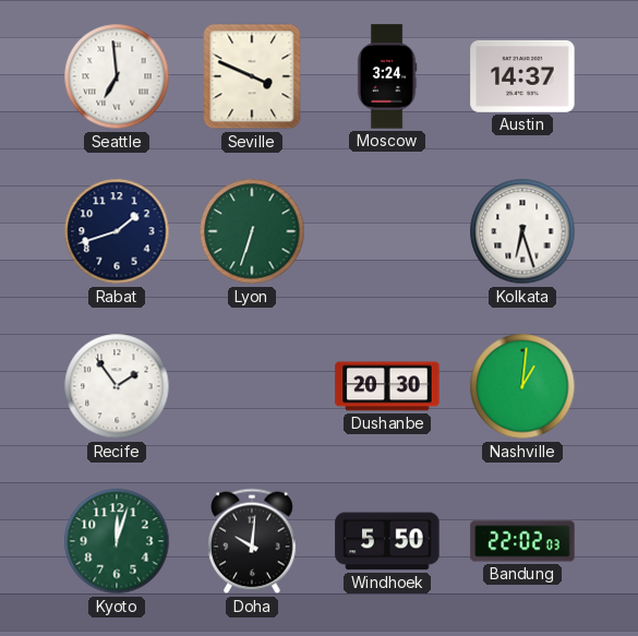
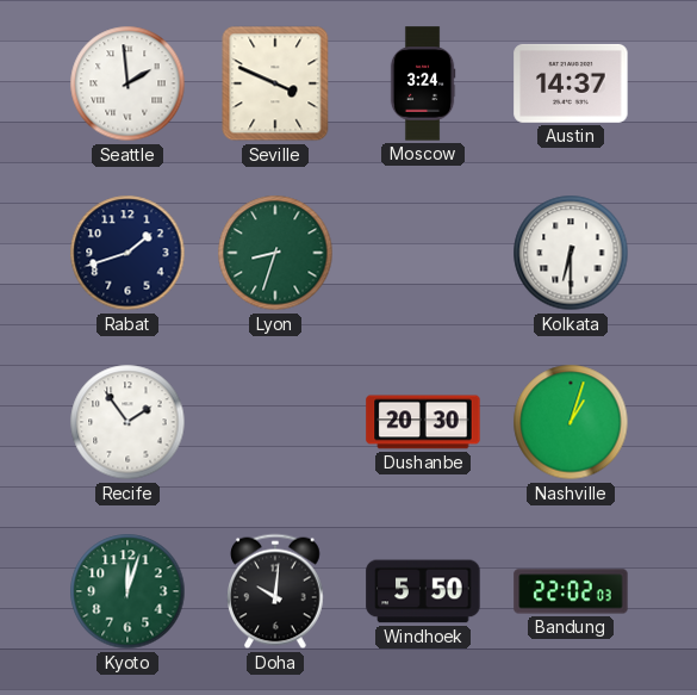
Seattle: 6:59 -> 1:59
Lyon: 6:33 -> 8:33
Kolkata: 6:27 -> 6:30
Nashville: 1:01 -> 1:03
